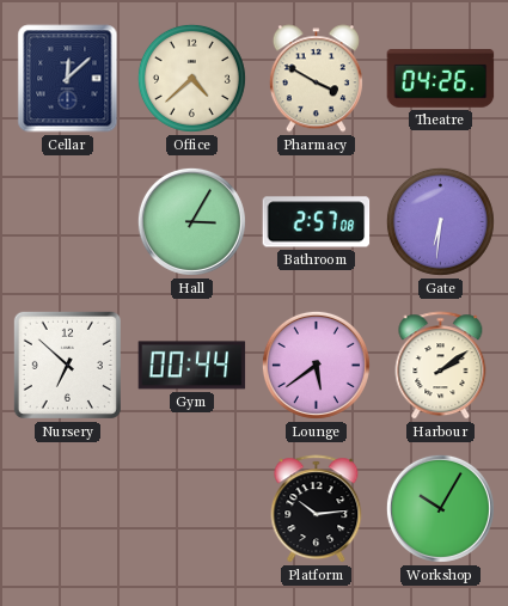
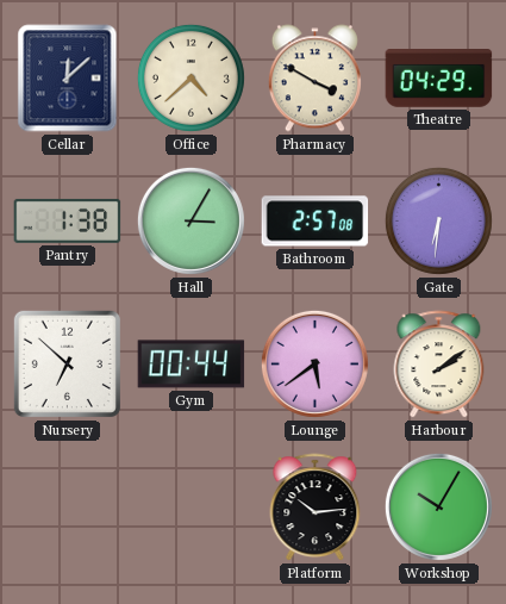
Theatre: 04:26 -> 04:29
Pantry: none -> 1:38
